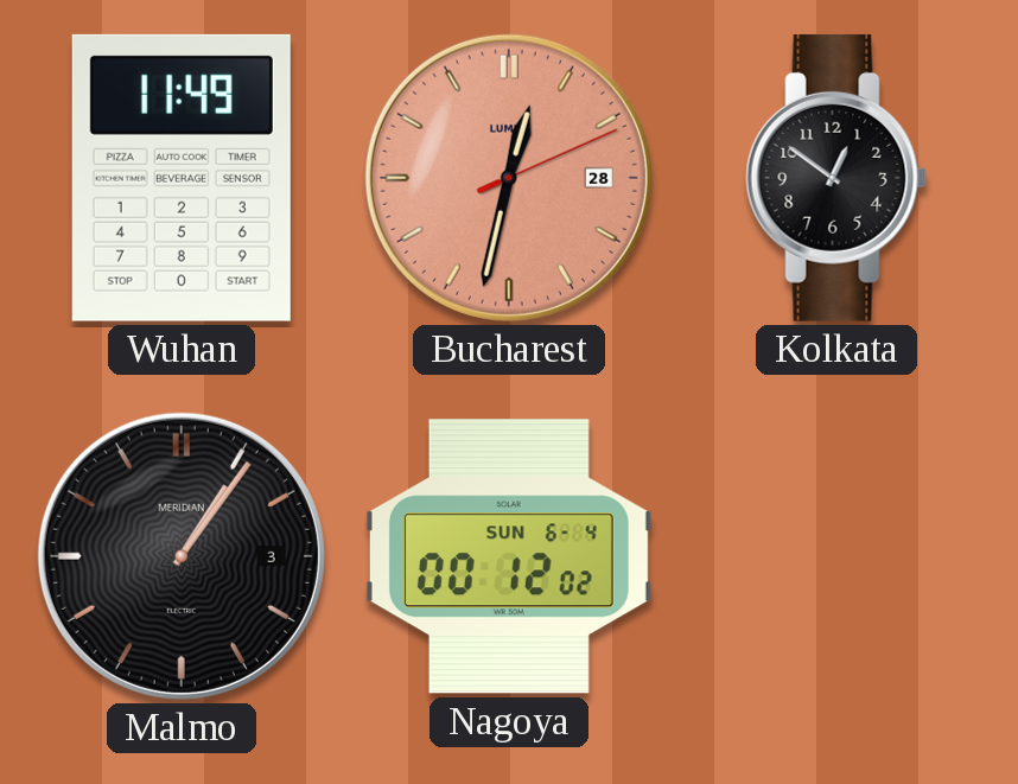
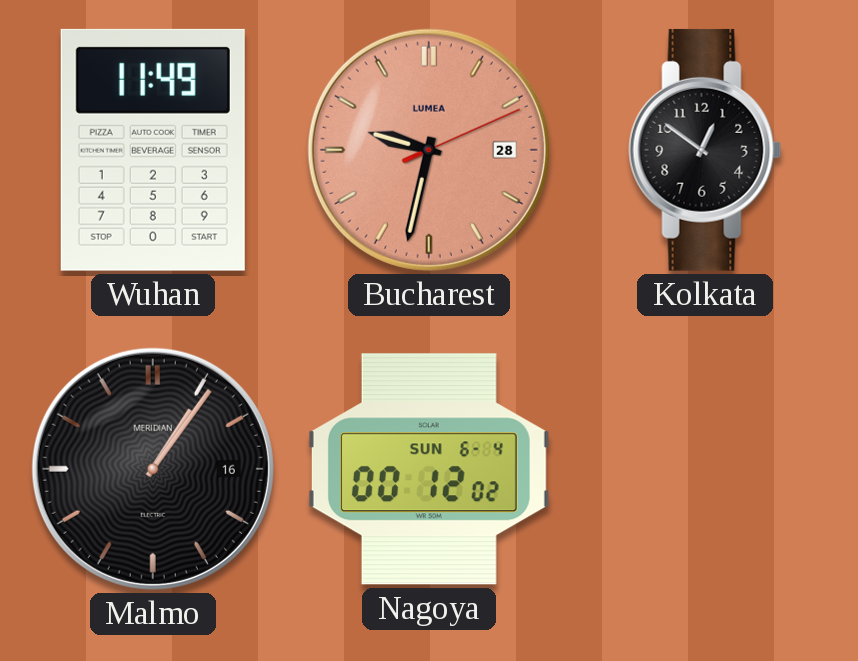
Bucharest: 12:32 -> 9:32
Malmo date: 3 -> 16
